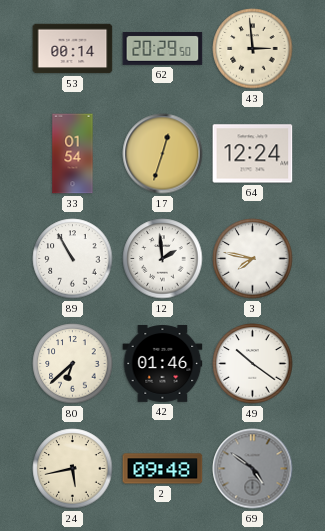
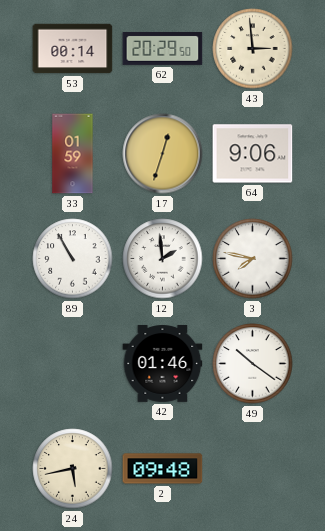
33: 01:54 -> 01:59
64: 12:24 -> 9:06
80: 6:38 -> none
69: 4:51 -> none
